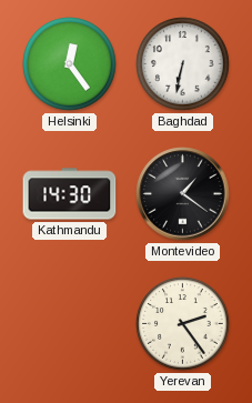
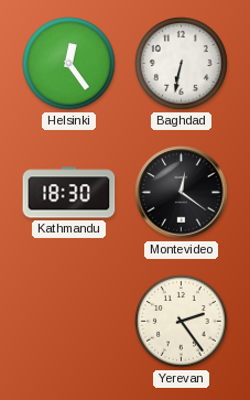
Kathmandu: 14:30 -> 18:30
Montevideo: 1:21 -> 12:21
